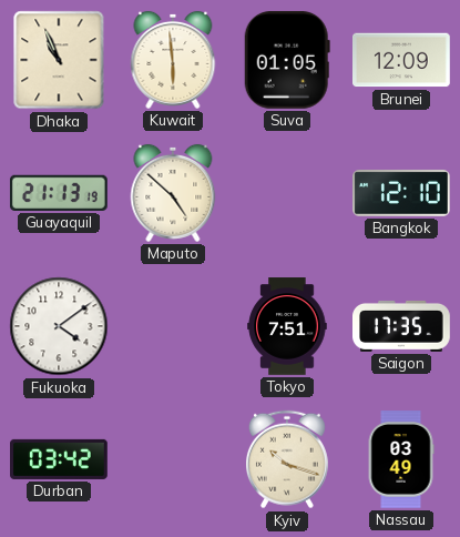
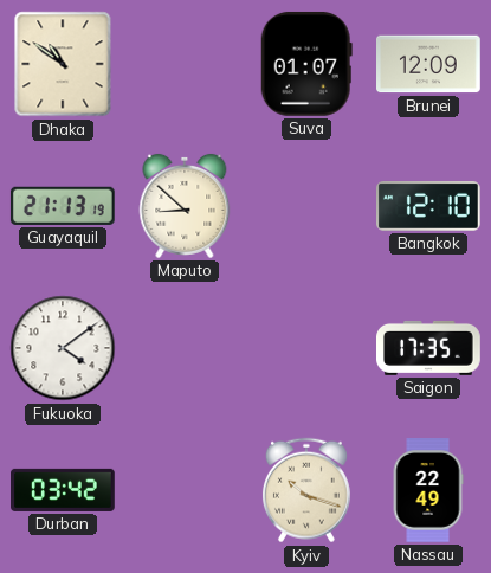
Dhaka: 10:56 -> 10:51
Kuwait: 5:59 -> none
Suva: 01:05 -> 01:07
Maputo: 4:52 -> 8:52
Tokyo: 7:51 -> none
Nassau: 03:49 -> 22:49
